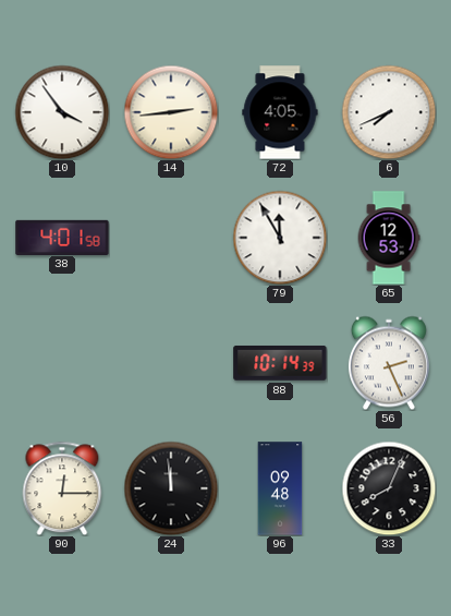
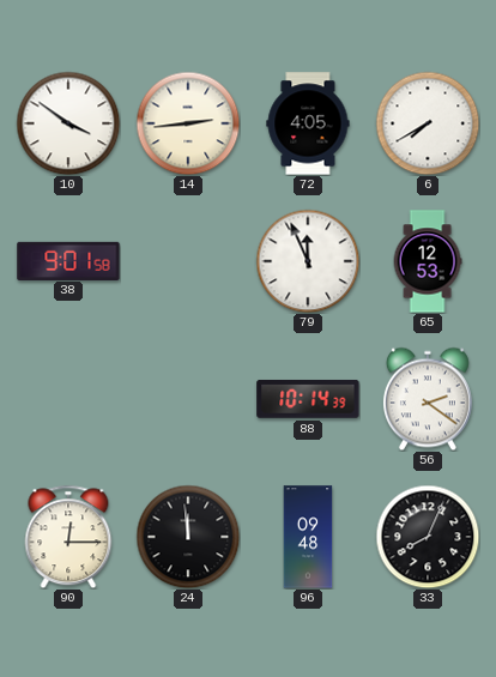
10: 3:54 -> 3:51
6: 7:41 -> 7:40
38: 4:01 -> 9:01
79: 11:55 -> 11:56
56: 2:26 -> 2:21
